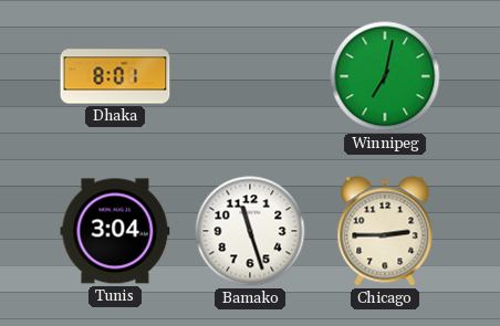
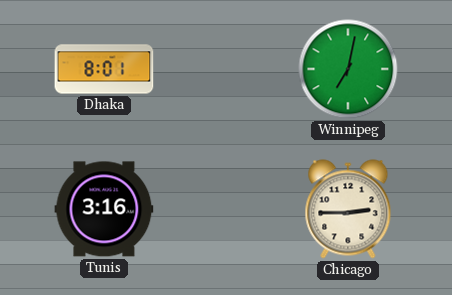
Tunis: 3:04 -> 3:16
Bamako: 11:27 -> none
